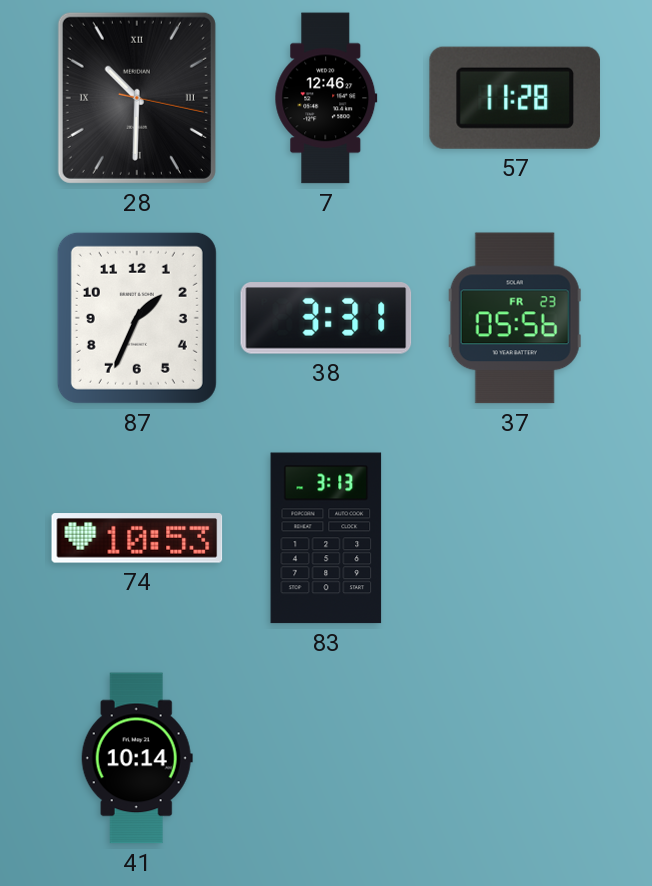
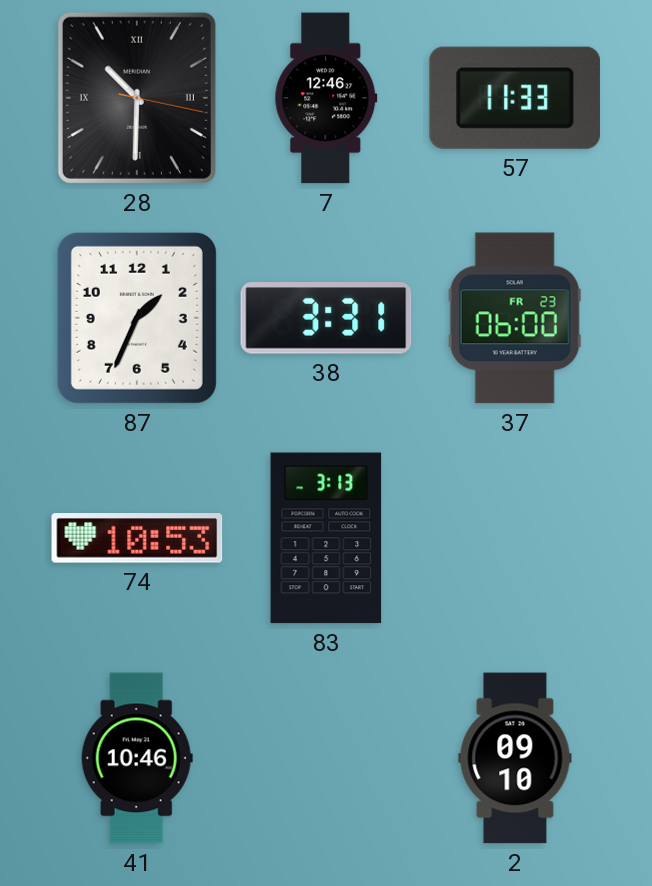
57: 11:28 -> 11:33
37: 05:56 -> 06:00
41: 10:14 -> 10:46
2: none -> 09:10
